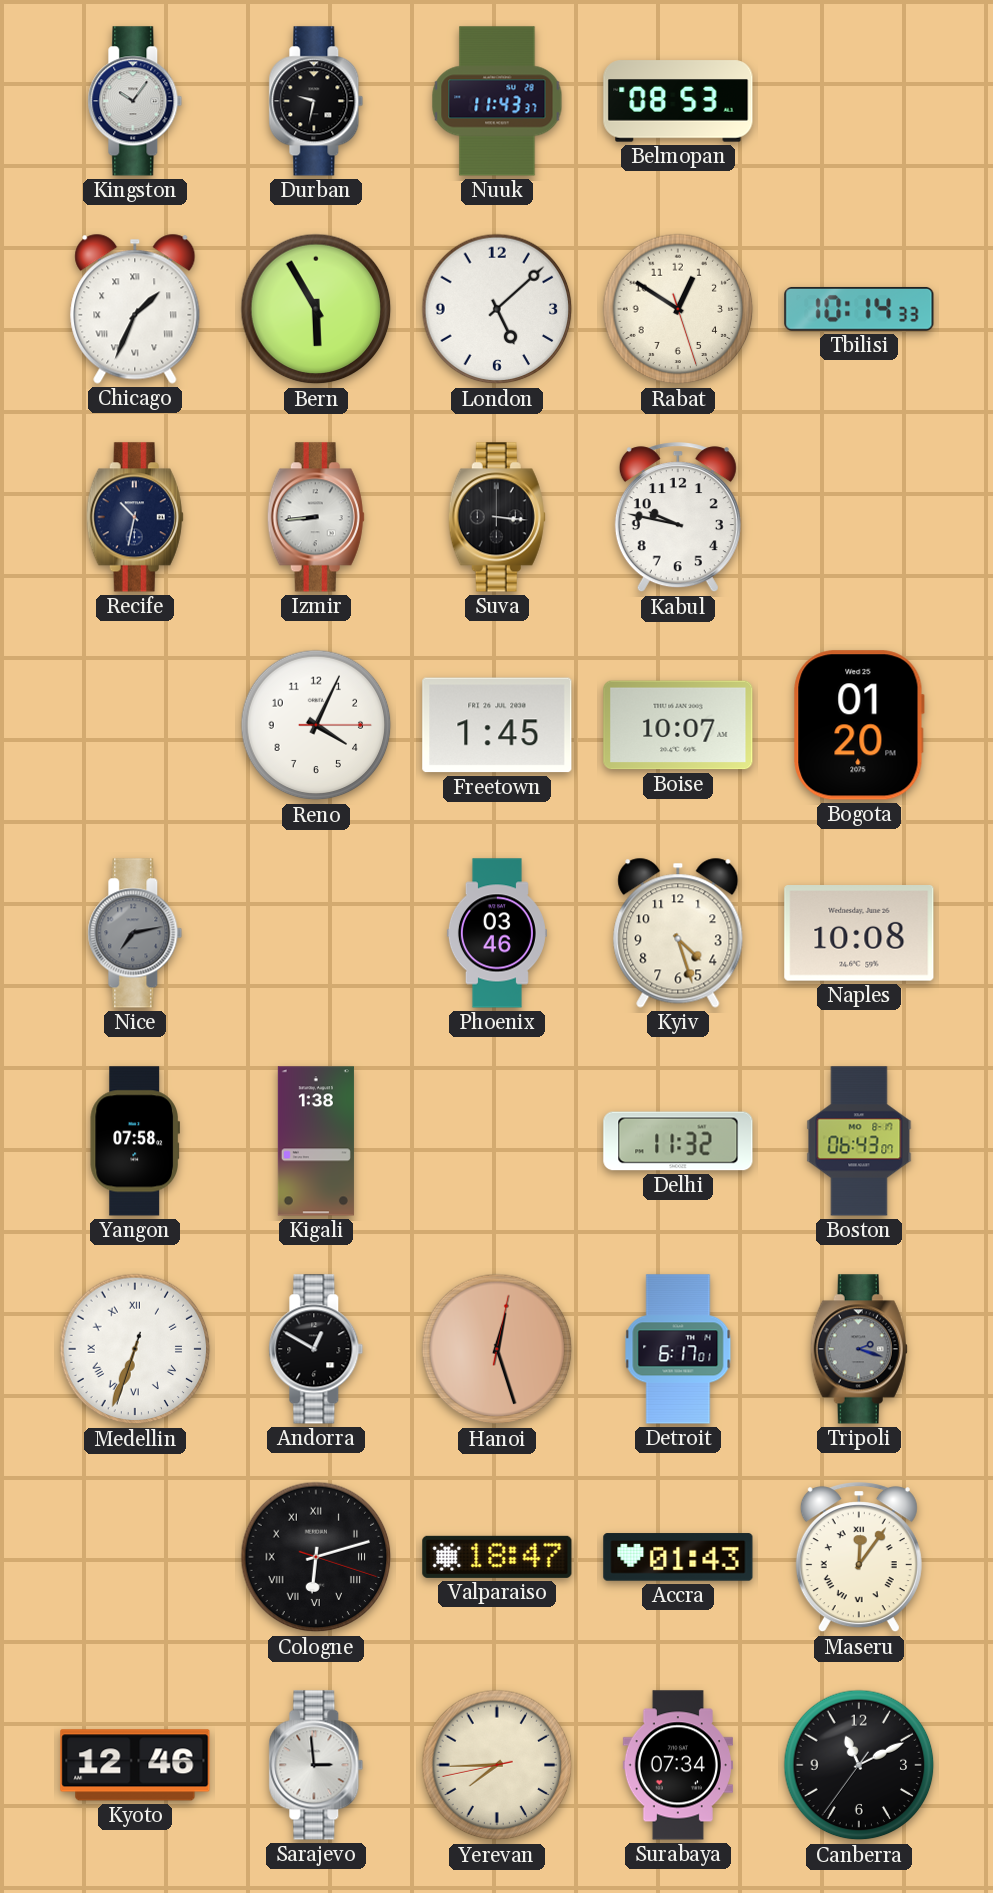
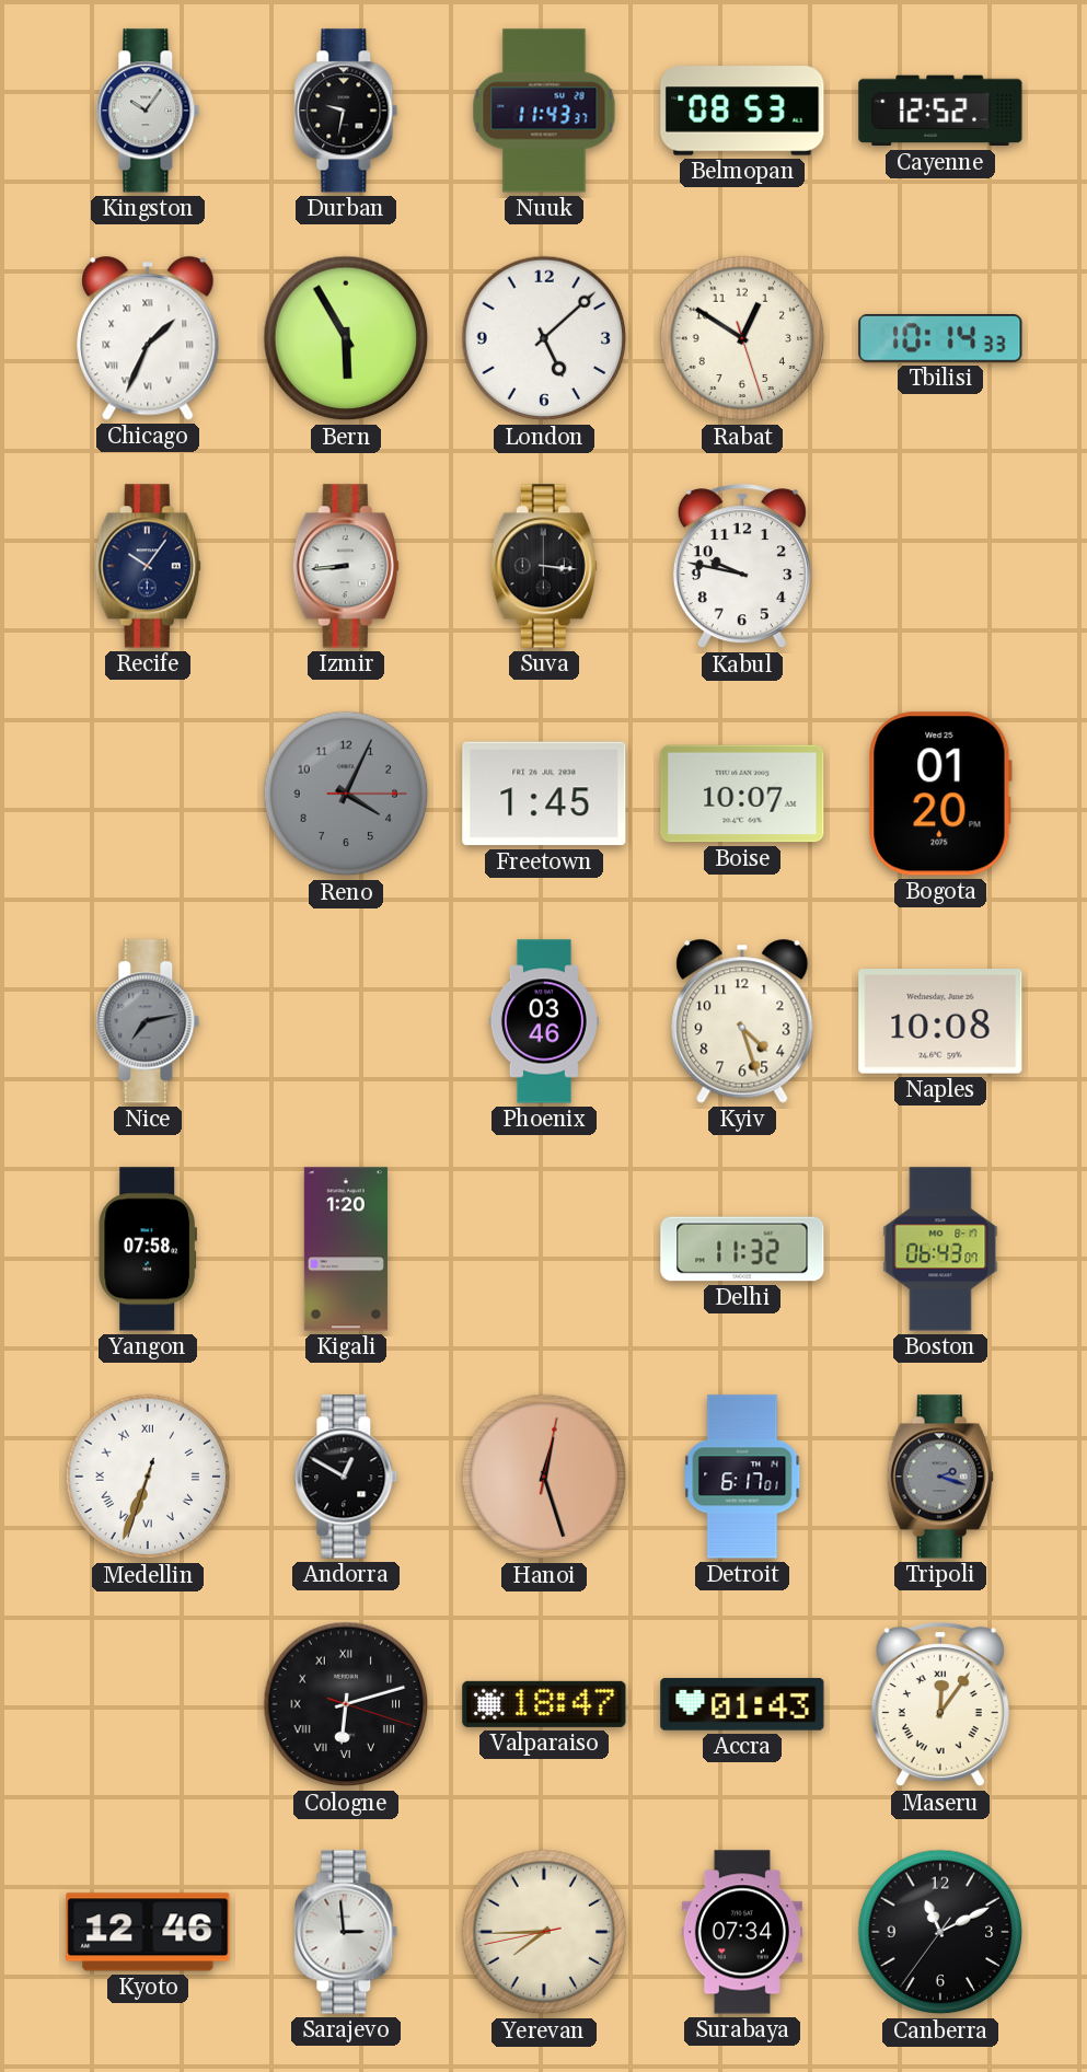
Cayenne: none -> 12:52
Recife: 10:32 -> 10:06
Reno dial: white -> grey
Kigali: 1:38 -> 1:20
